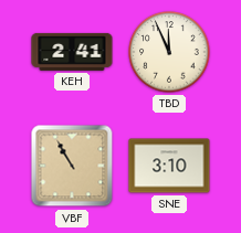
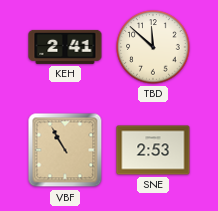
TBD: 11:56 -> 11:52
SNE: 3:10 -> 2:53
